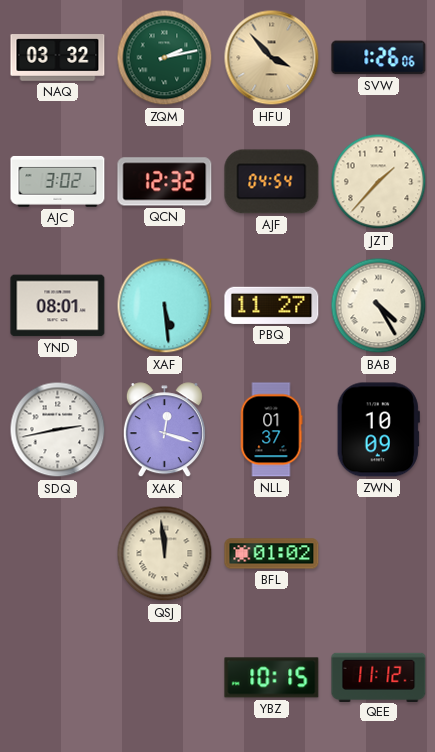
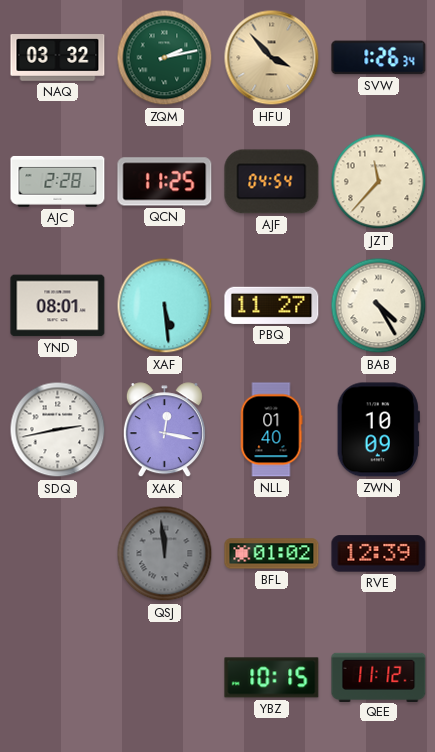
SVW: 1:26:06 -> 1:26:34
AJC: 3:02 -> 2:28
QCN: 12:32 -> 11:25
JZT: 1:37 -> 11:37
XAK: 12:18 -> 12:17
NLL: 01:37 -> 01:40
QSJ dial: cream -> grey
RVE: none -> 12:39
